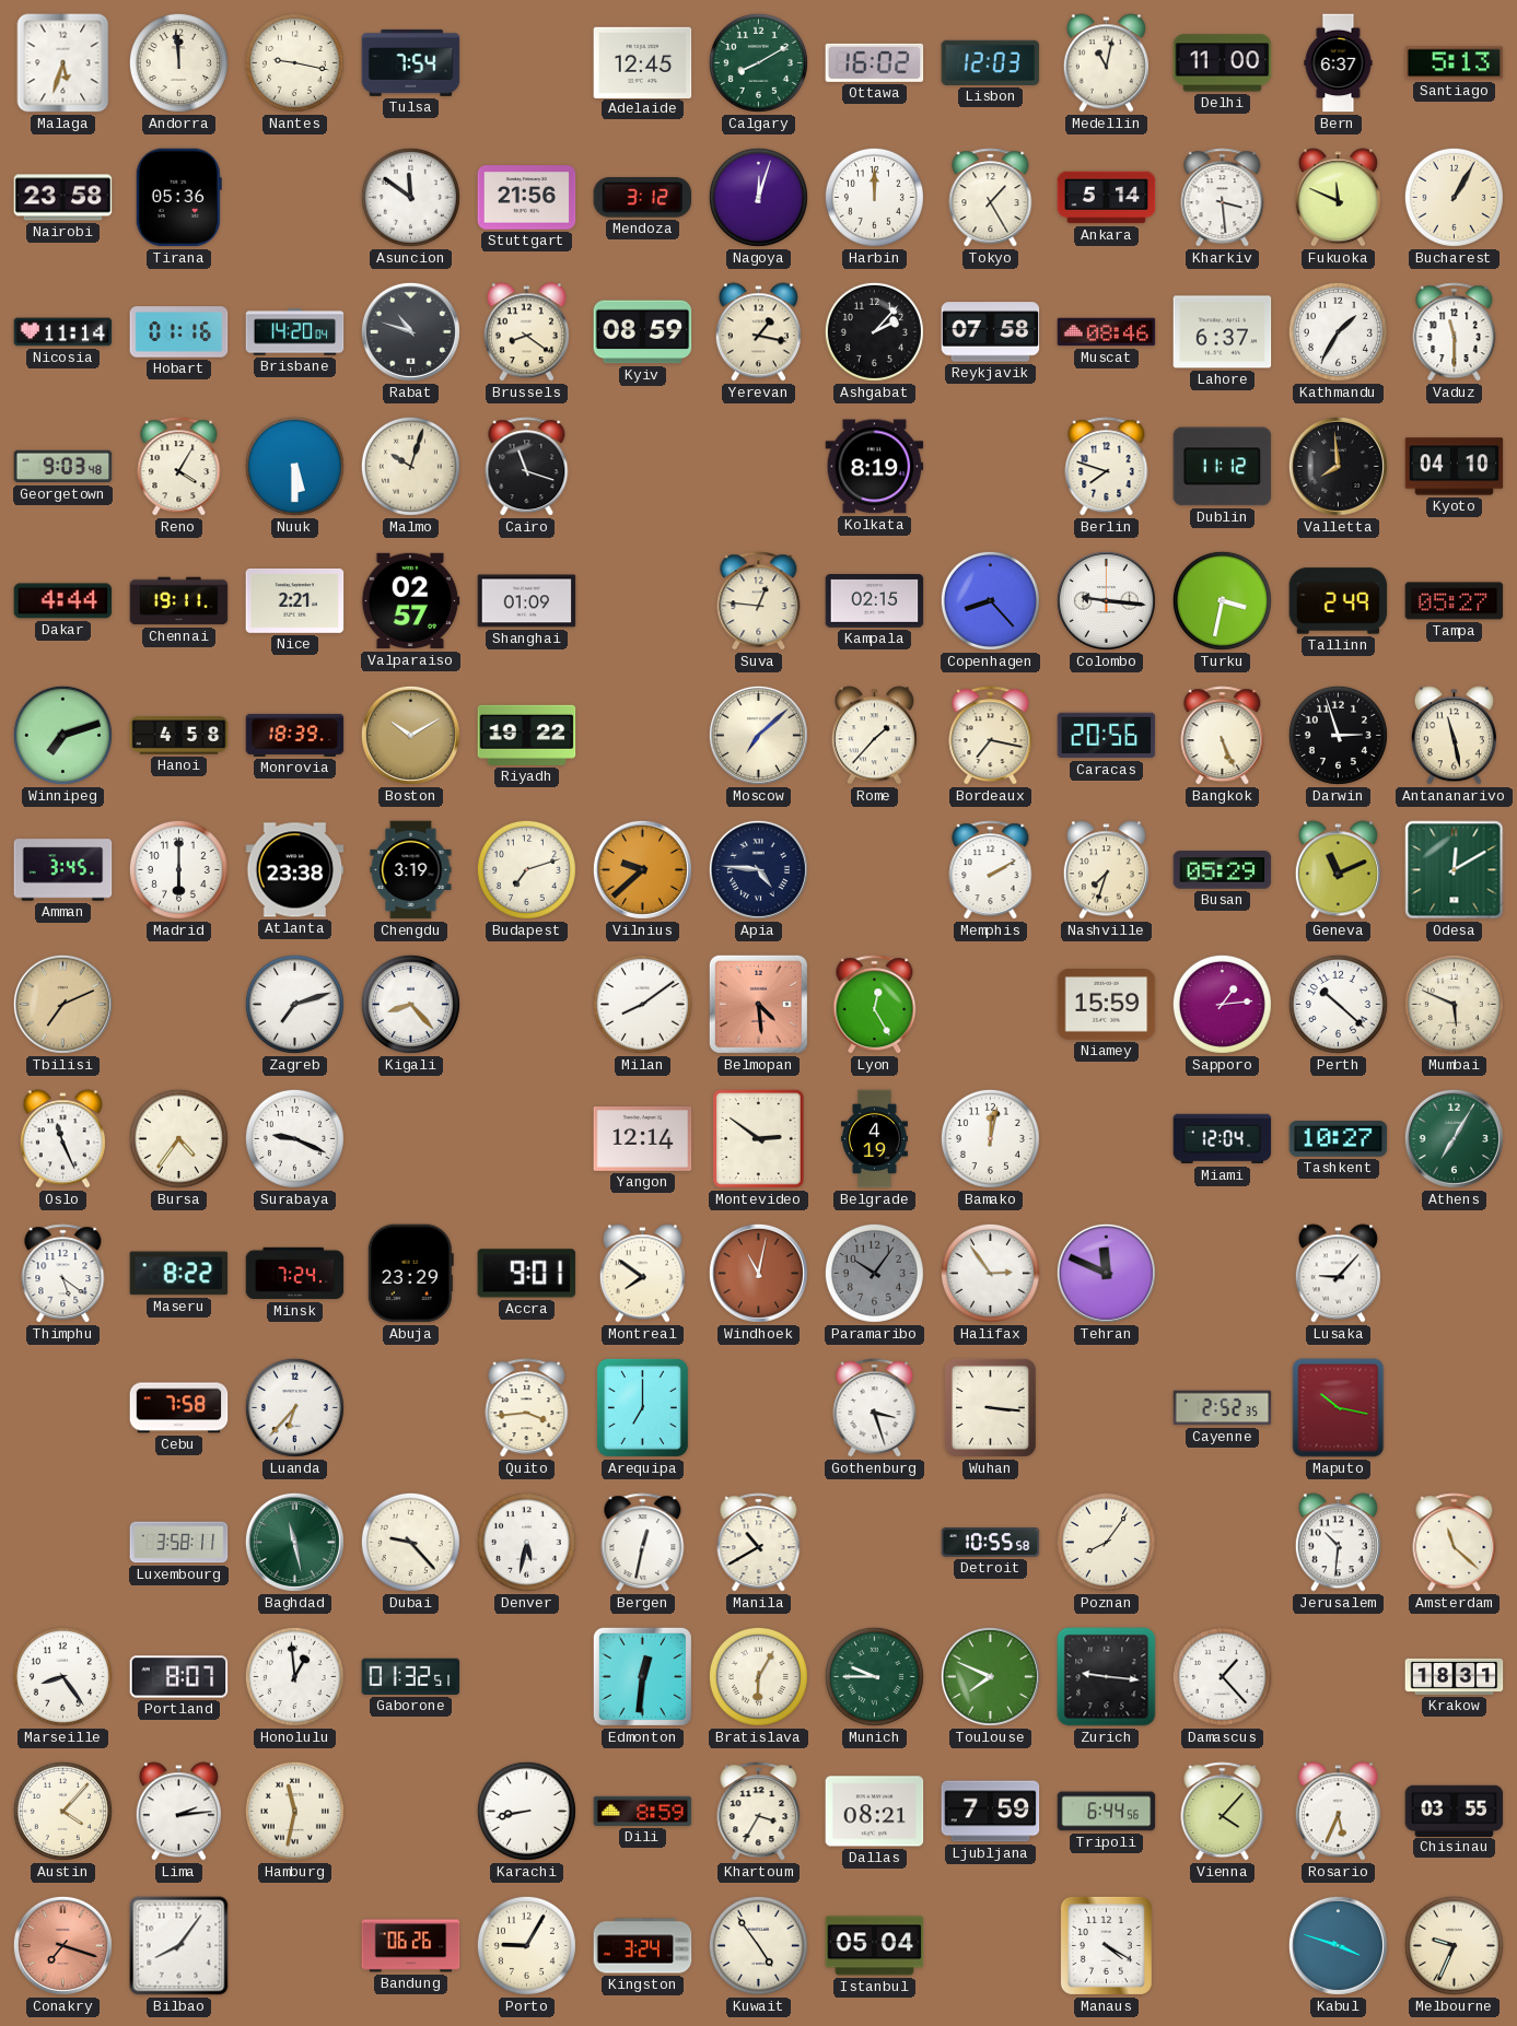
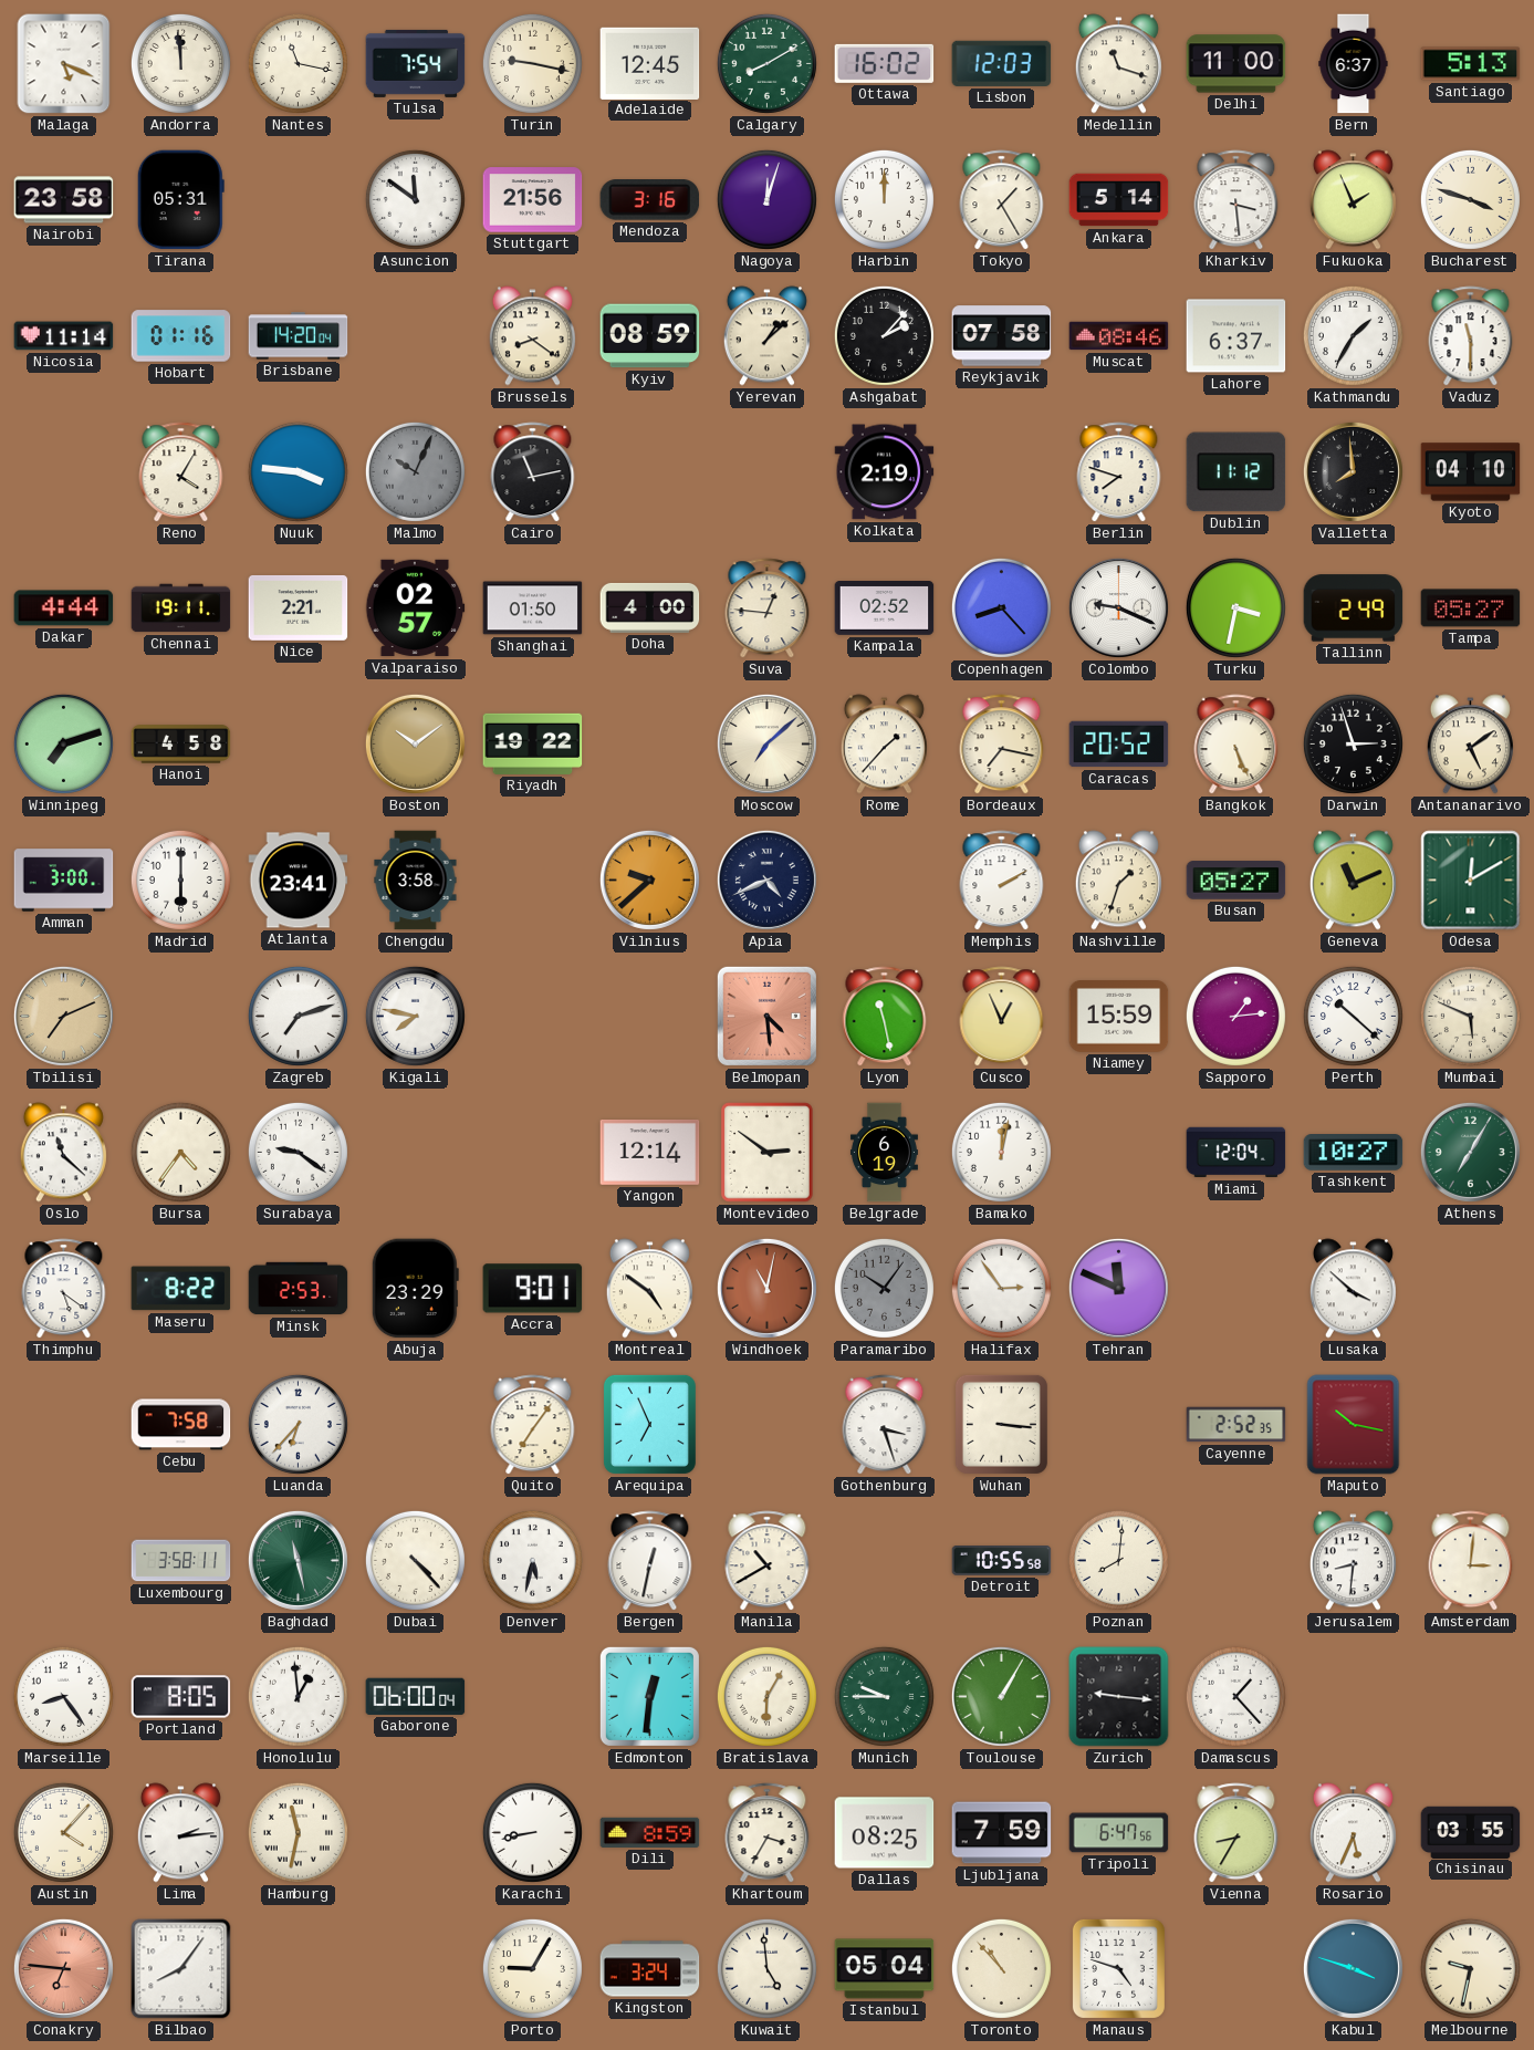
Malaga: 5:33 -> 5:19
Nantes: 9:17 -> 11:17
Turin: none -> 9:17
Medellin: 11:02 -> 11:18
Tirana: 05:36 -> 05:31
Mendoza: 3:12 -> 3:16
Fukuoka: 11:49 -> 1:56
Bucharest: 1:05 -> 3:48
Rabat: 10:48 -> none
Yerevan: 1:17 -> 1:08
Georgetown: 9:03 -> none
Nuuk: 5:30 -> 3:46
Malmo: 10:03 -> 10:04
Malmo dial: cream -> grey
Cairo: 11:18 -> 11:13
Kolkata: 8:19 -> 2:19
Shanghai: 01:09 -> 01:50
Doha: none -> 4:00
Kampala: 02:15 -> 02:52
Colombo: 9:16 -> 9:19
Monrovia: 18:39 -> none
Boston: 10:10 -> 10:09
Caracas: 20:56 -> 20:52
Antananarivo: 11:28 -> 5:09
Amman: 3:45 -> 3:00
Atlanta: 23:38 -> 23:41
Chengdu: 3:19 -> 3:58
Budapest: 7:12 -> none
Apia: 4:46 -> 4:41
Nashville: 7:33 -> 1:33
Busan: 05:29 -> 05:27
Kigali: 8:23 -> 7:47
Milan: 8:09 -> none
Lyon: 12:25 -> 11:28
Cusco: none -> 12:56
Oslo: 11:26 -> 11:22
Surabaya: 9:19 -> 9:21
Belgrade: 4:19 -> 6:19
Minsk: 7:24 -> 2:53
Montreal: 7:51 -> 4:51
Lusaka: 9:07 -> 3:52
Quito: 3:44 -> 7:06
Arequipa: 7:00 -> 6:56
Dubai: 9:23 -> 4:23
Poznan: 8:06 -> 8:01
Jerusalem: 10:31 -> 8:31
Amsterdam: 11:22 -> 3:01
Portland: 8:07 -> 8:05
Gaborone: 01:32 -> 06:00
Toulouse: 7:49 -> 1:05
Krakow: 18:31 -> none
Dallas: 08:21 -> 08:25
Tripoli: 6:44 -> 6:47
Vienna: 4:07 -> 8:35
Conakry: 7:18 -> 6:46
Bandung: 06:26 -> none
Kuwait: 4:54 -> 4:59
Toronto: none -> 10:53
Manaus: 4:20 -> 4:48
Melbourne: 9:34 -> 9:32
